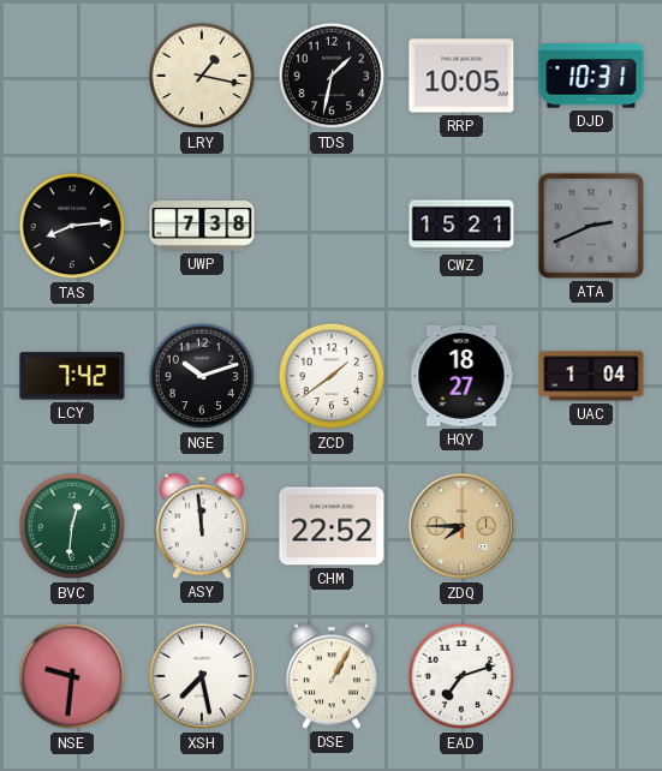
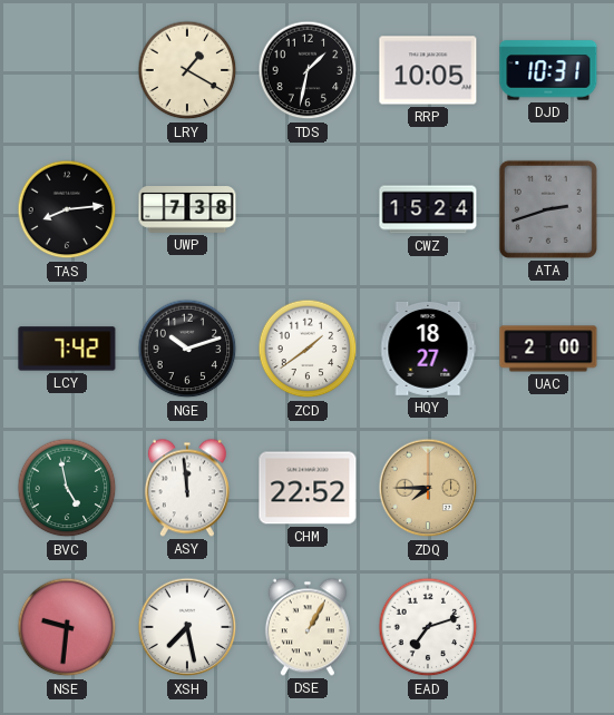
LRY: 1:17 -> 1:20
CWZ: 15:21 -> 15:24
ATA: 2:41 -> 2:42
UAC: 1:04 -> 2:00
BVC: 12:31 -> 4:58
